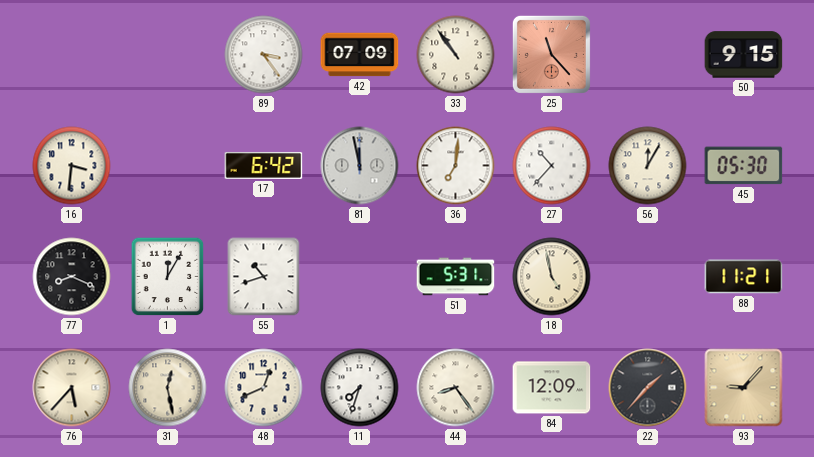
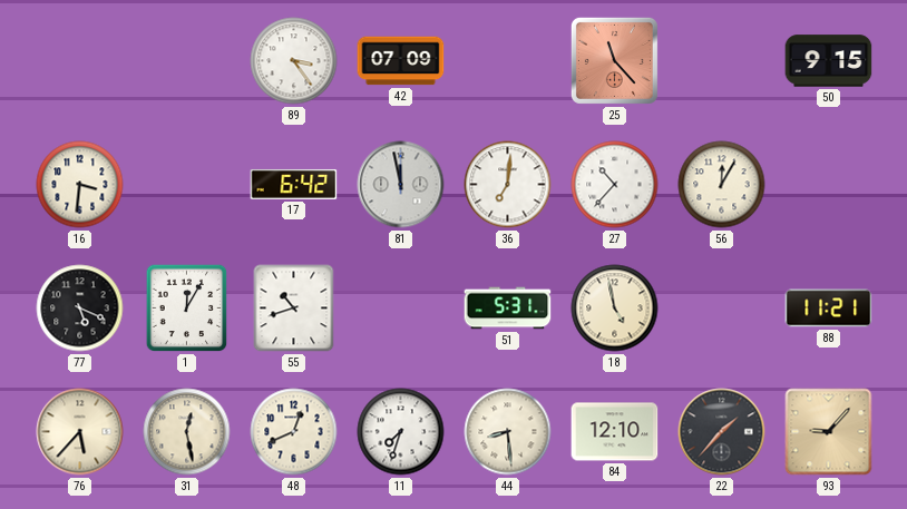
33: 10:54 -> none
45: 05:30 -> none
77: 8:19 -> 5:19
44: 8:24 -> 8:29
84: 12:09 -> 12:10
